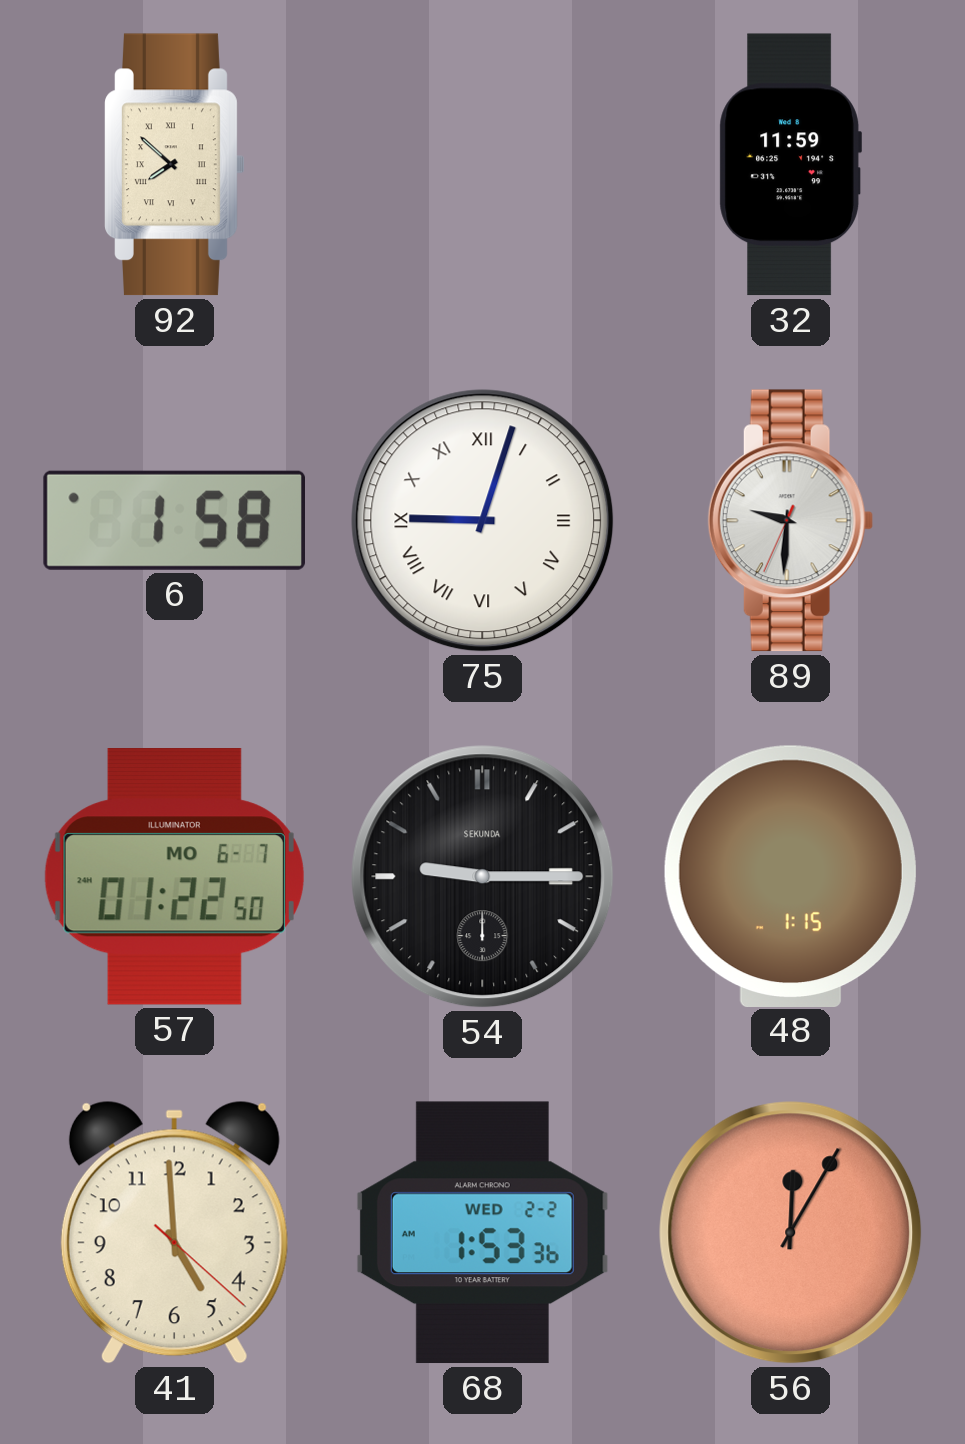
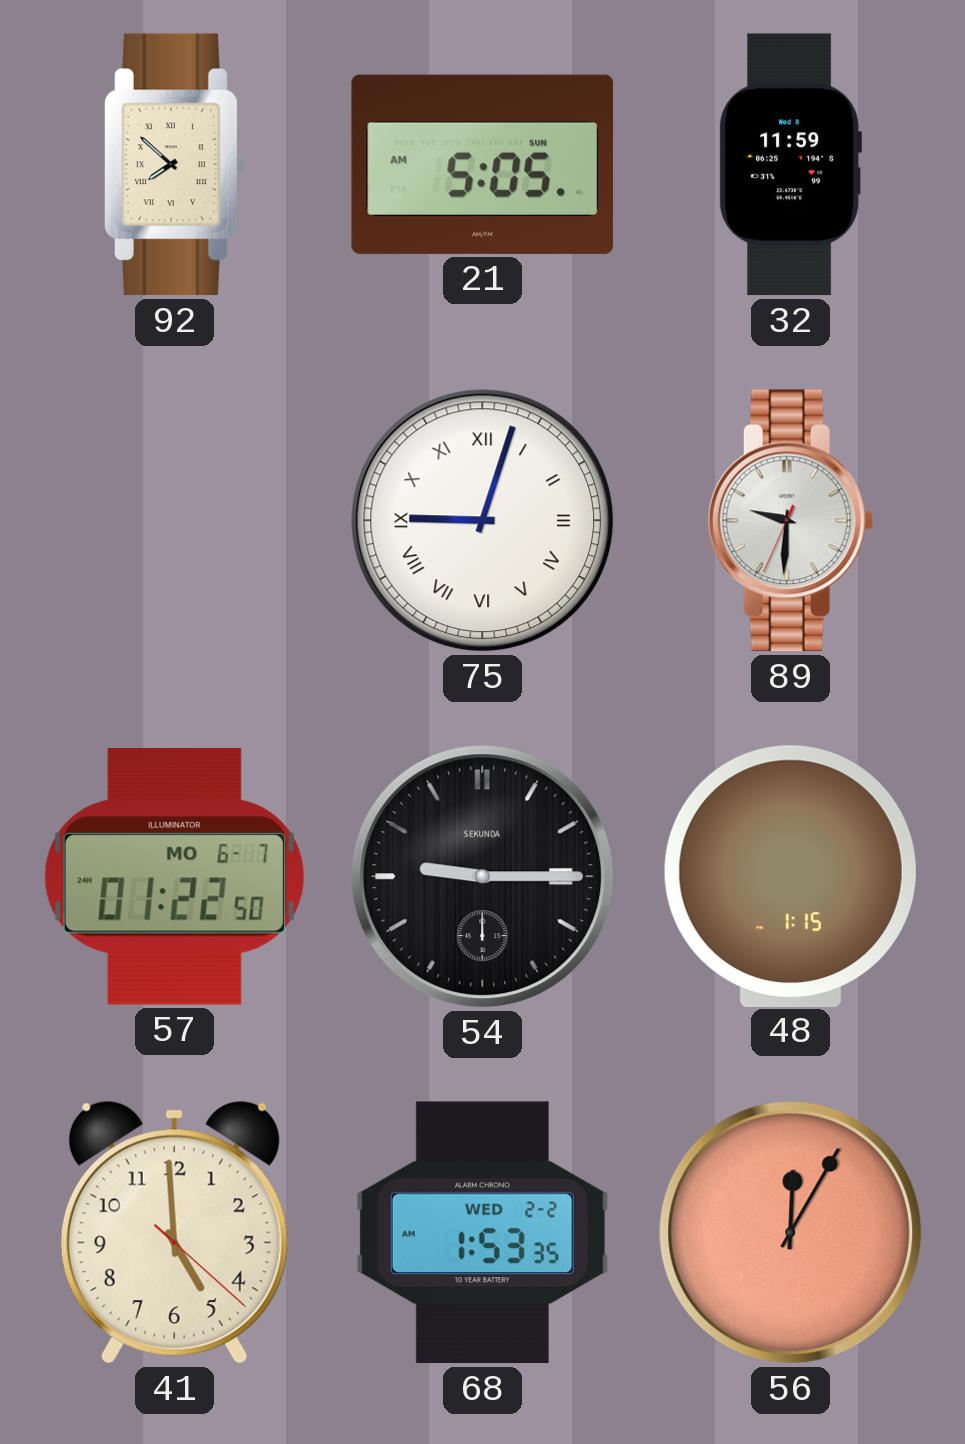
21: none -> 5:05
6: 1:58 -> none
68: 1:53:36 -> 1:53:35
